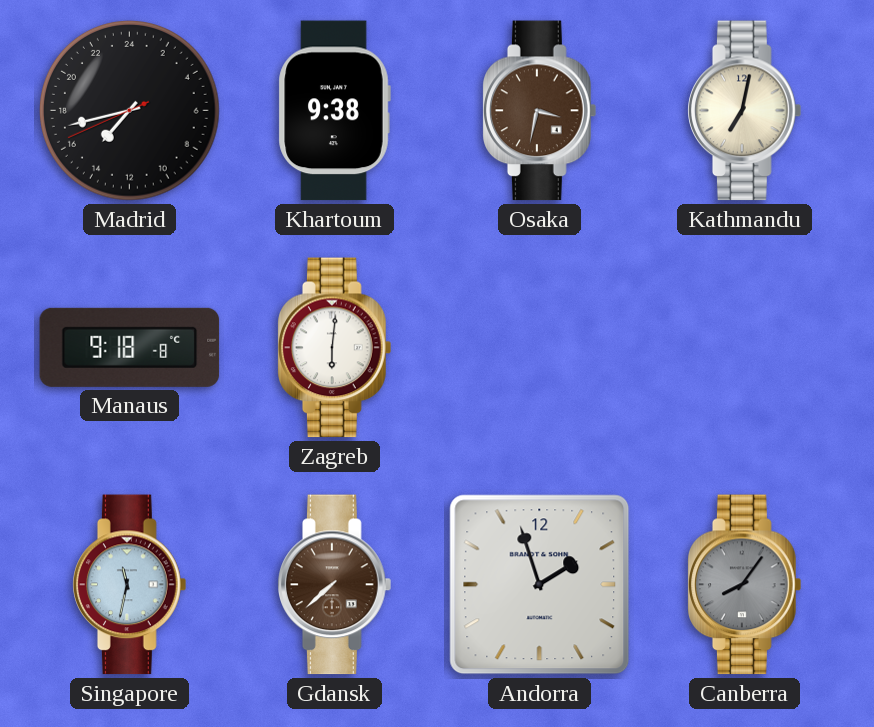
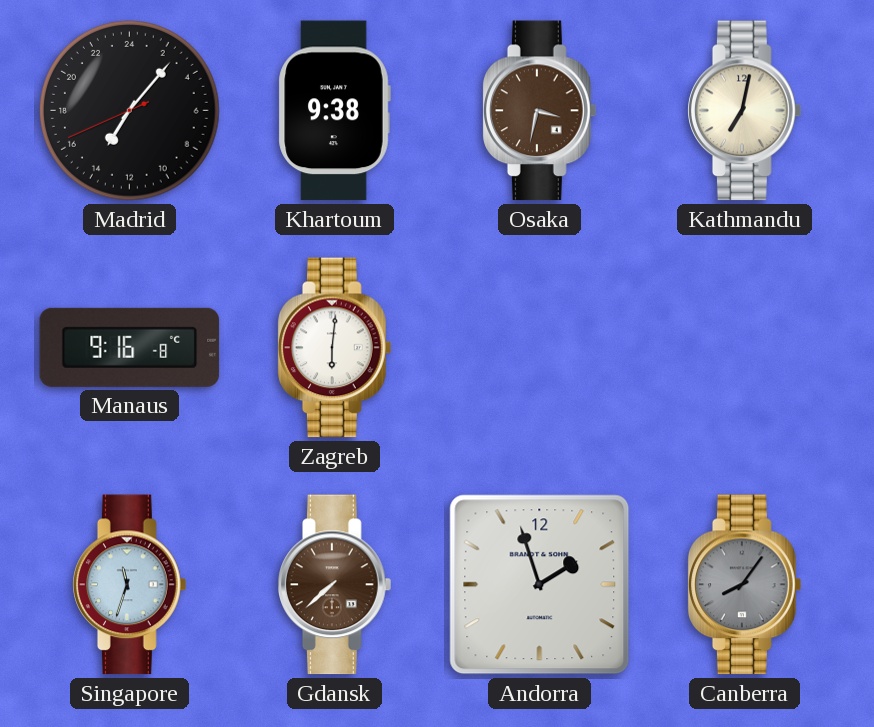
Madrid: 14:42 -> 14:06
Manaus: 9:18 -> 9:16
Singapore: 11:32 -> 11:33
